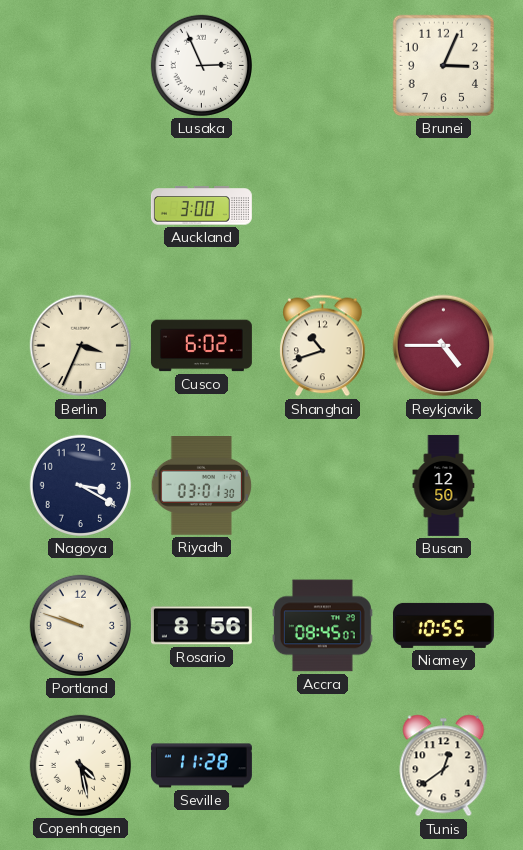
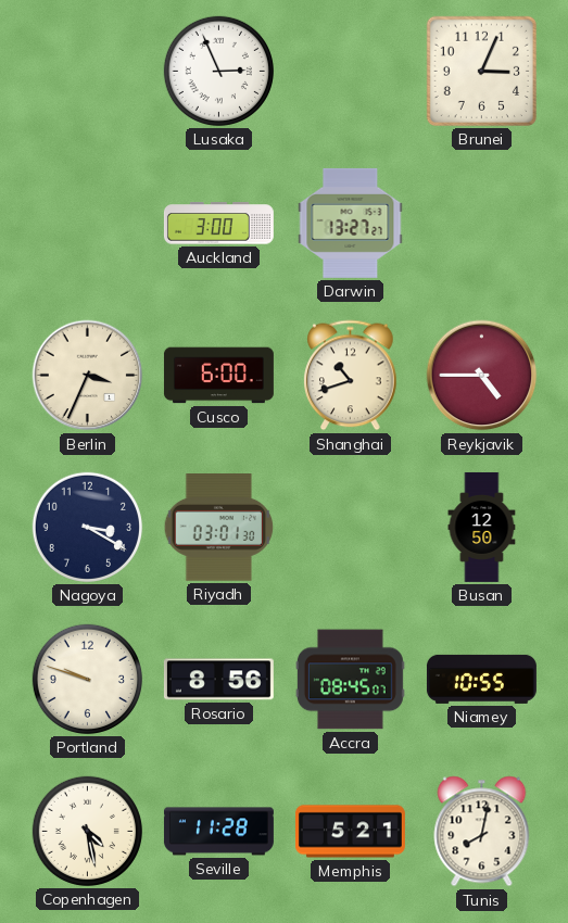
Darwin: none -> 13:27
Cusco: 6:02 -> 6:00
Memphis: none -> 5:21
Tunis: 12:39 -> 8:02
